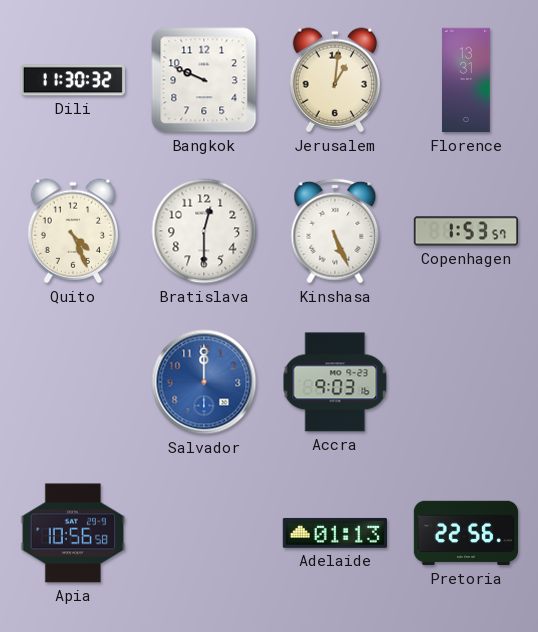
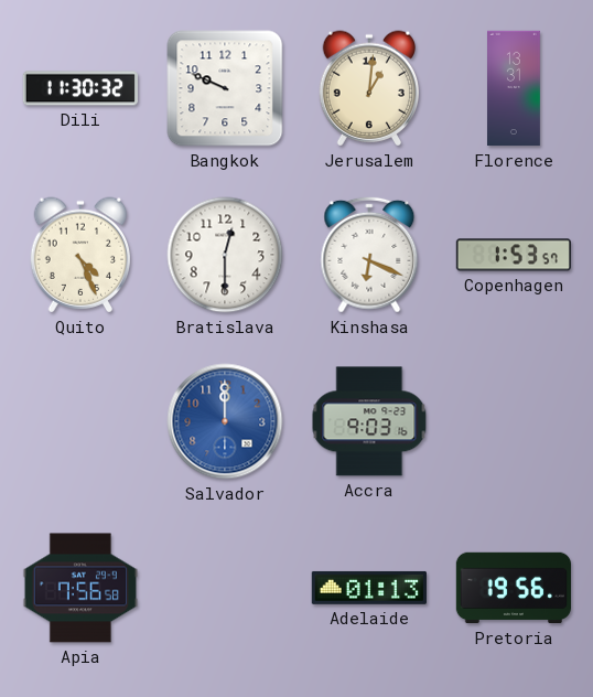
Kinshasa: 5:26 -> 6:19
Apia: 10:56 -> 7:56
Pretoria: 22:56 -> 19:56
